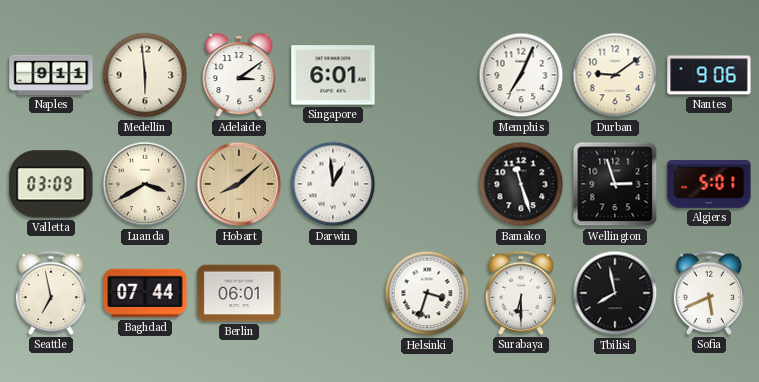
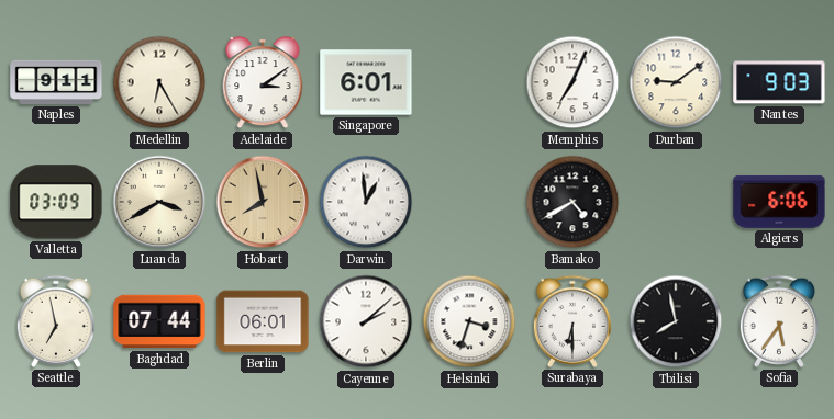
Medellin: 5:59 -> 6:25
Nantes: 9:06 -> 9:03
Hobart: 8:08 -> 7:58
Bamako: 11:27 -> 4:40
Wellington: 2:57 -> none
Algiers: 5:01 -> 6:06
Cayenne: none -> 2:08
Sofia: 5:41 -> 5:36
